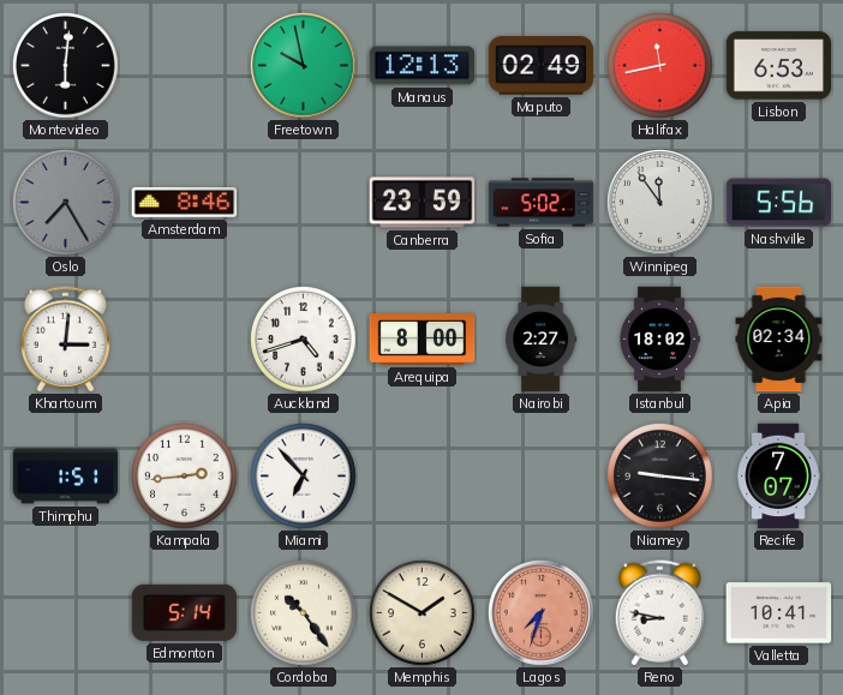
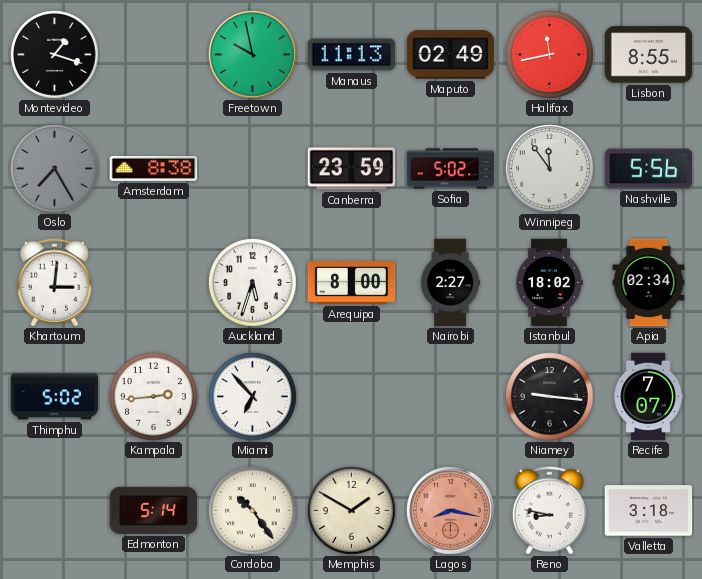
Montevideo: 6:01 -> 1:18
Manaus: 12:13 -> 11:13
Lisbon: 6:53 -> 8:55
Amsterdam: 8:46 -> 8:38
Auckland: 4:42 -> 5:33
Thimphu: 1:51 -> 5:02
Lagos: 7:33 -> 8:17
Valletta: 10:41 -> 3:18
